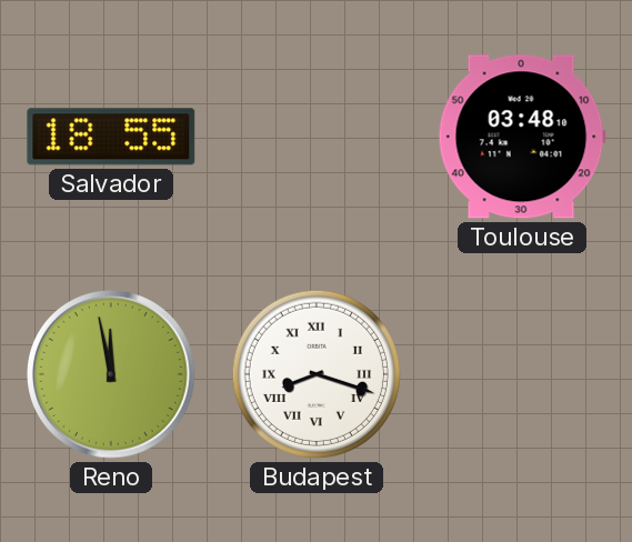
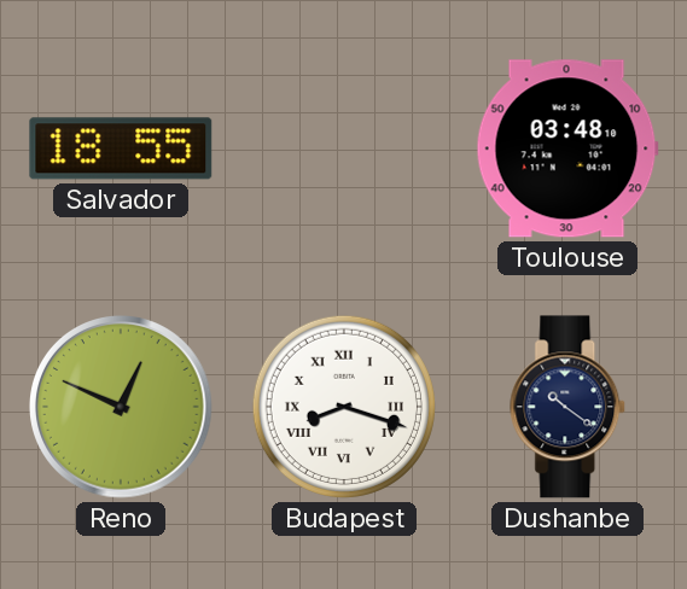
Reno: 11:58 -> 12:49
Dushanbe: none -> 10:21
